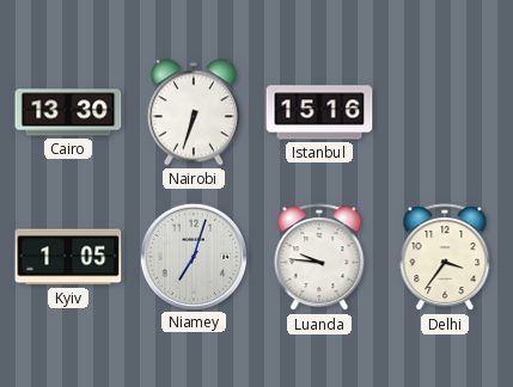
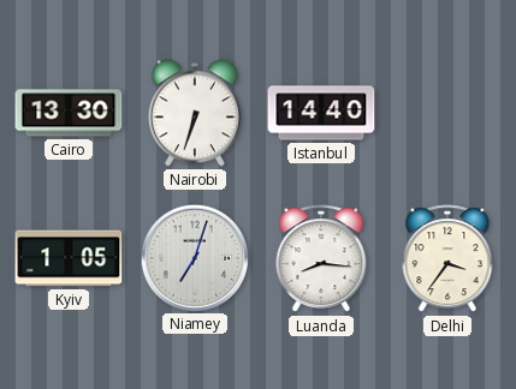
Istanbul: 15:16 -> 14:40
Luanda: 9:46 -> 8:16
